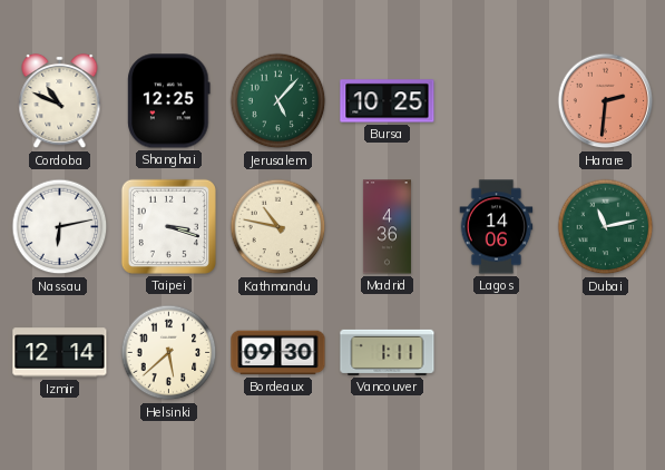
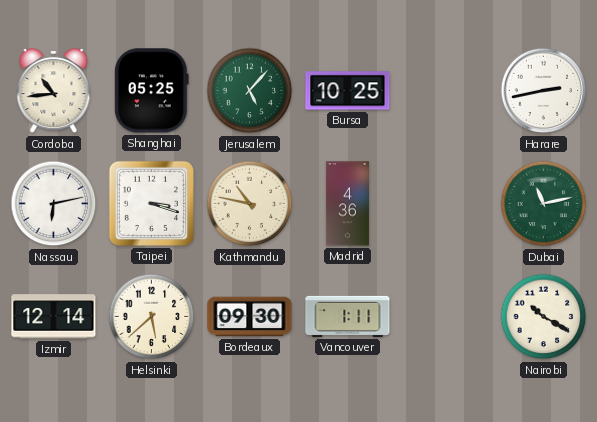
Cordoba: 10:49 -> 10:44
Shanghai: 12:25 -> 05:25
Harare: 2:31 -> 2:43
Harare dial: salmon -> white
Lagos: 14:06 -> none
Nairobi: none -> 10:20
